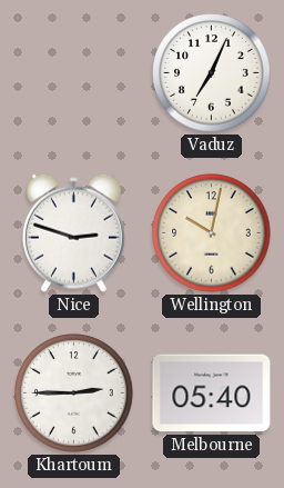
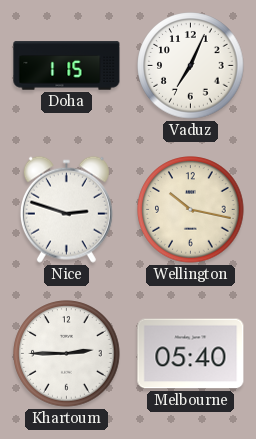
Doha: none -> 1:15
Wellington: 10:02 -> 10:17
